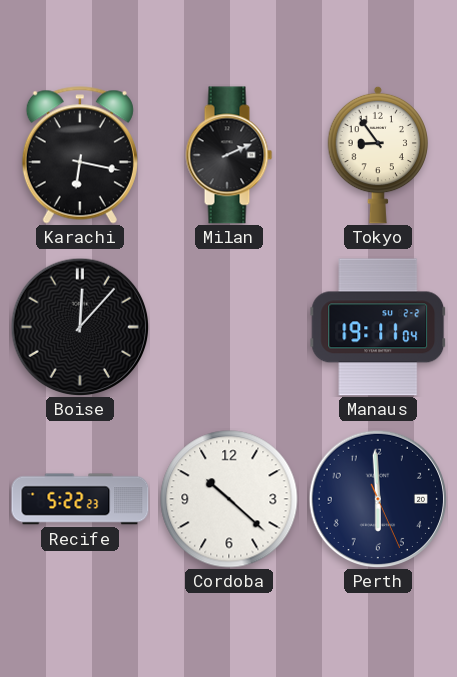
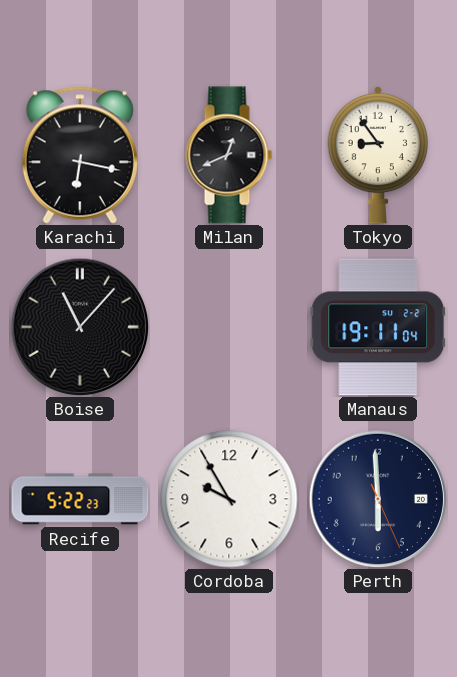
Milan: 2:11 -> 12:41
Boise: 12:07 -> 11:07
Cordoba: 10:22 -> 9:55
